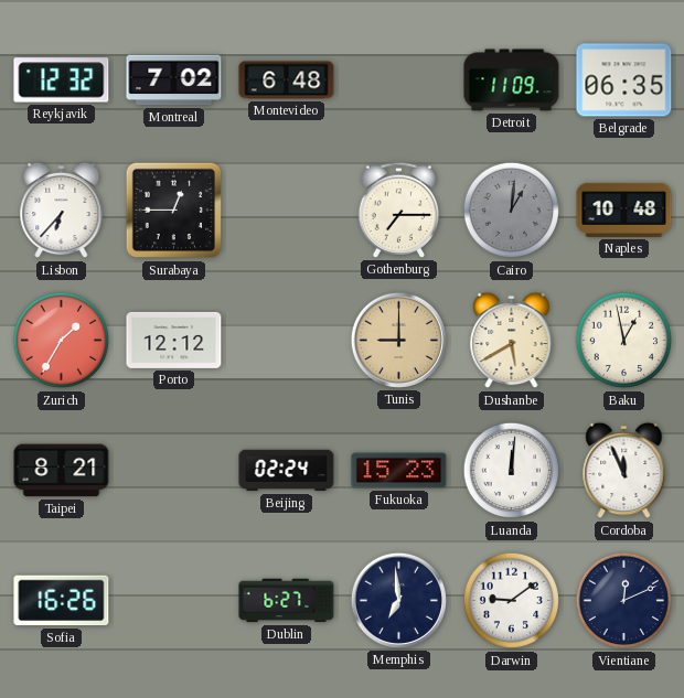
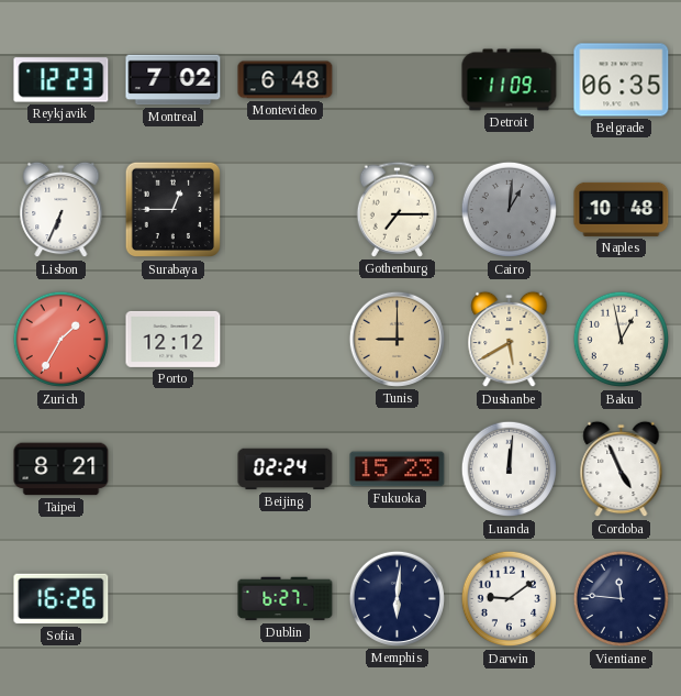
Reykjavik: 12:32 -> 12:23
Lisbon: 6:37 -> 6:34
Cordoba: 11:56 -> 4:56
Memphis: 6:59 -> 6:01
Vientiane: 12:11 -> 11:46
